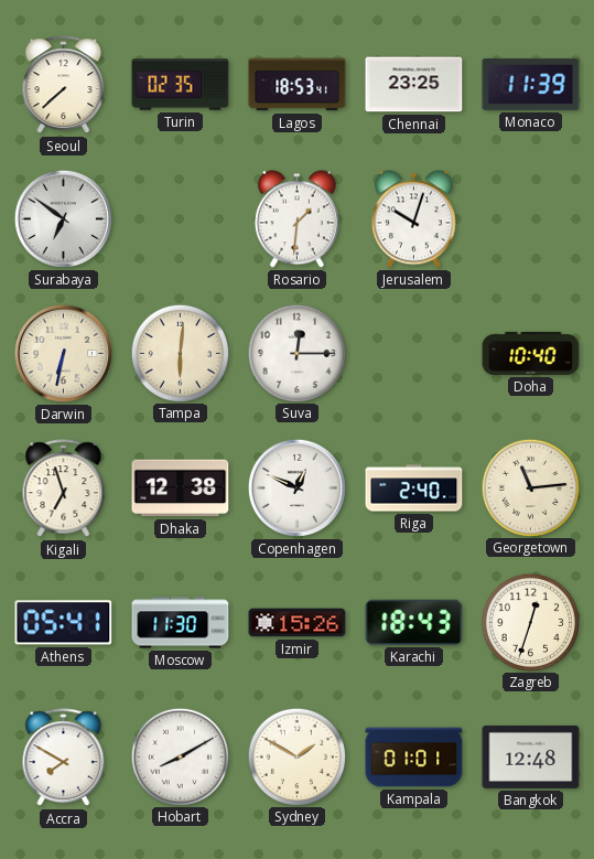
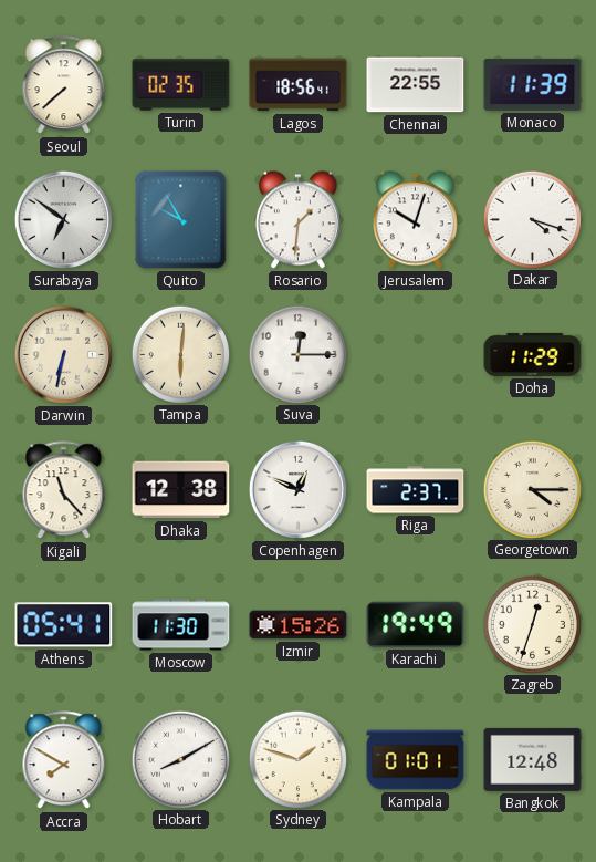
Lagos: 18:53 -> 18:56
Chennai: 23:25 -> 22:55
Quito: none -> 9:55
Dakar: none -> 4:18
Doha: 10:40 -> 11:29
Kigali: 6:57 -> 11:23
Riga: 2:40 -> 2:37
Georgetown: 11:14 -> 4:15
Karachi: 18:43 -> 19:49
Sydney: 1:50 -> 1:48
